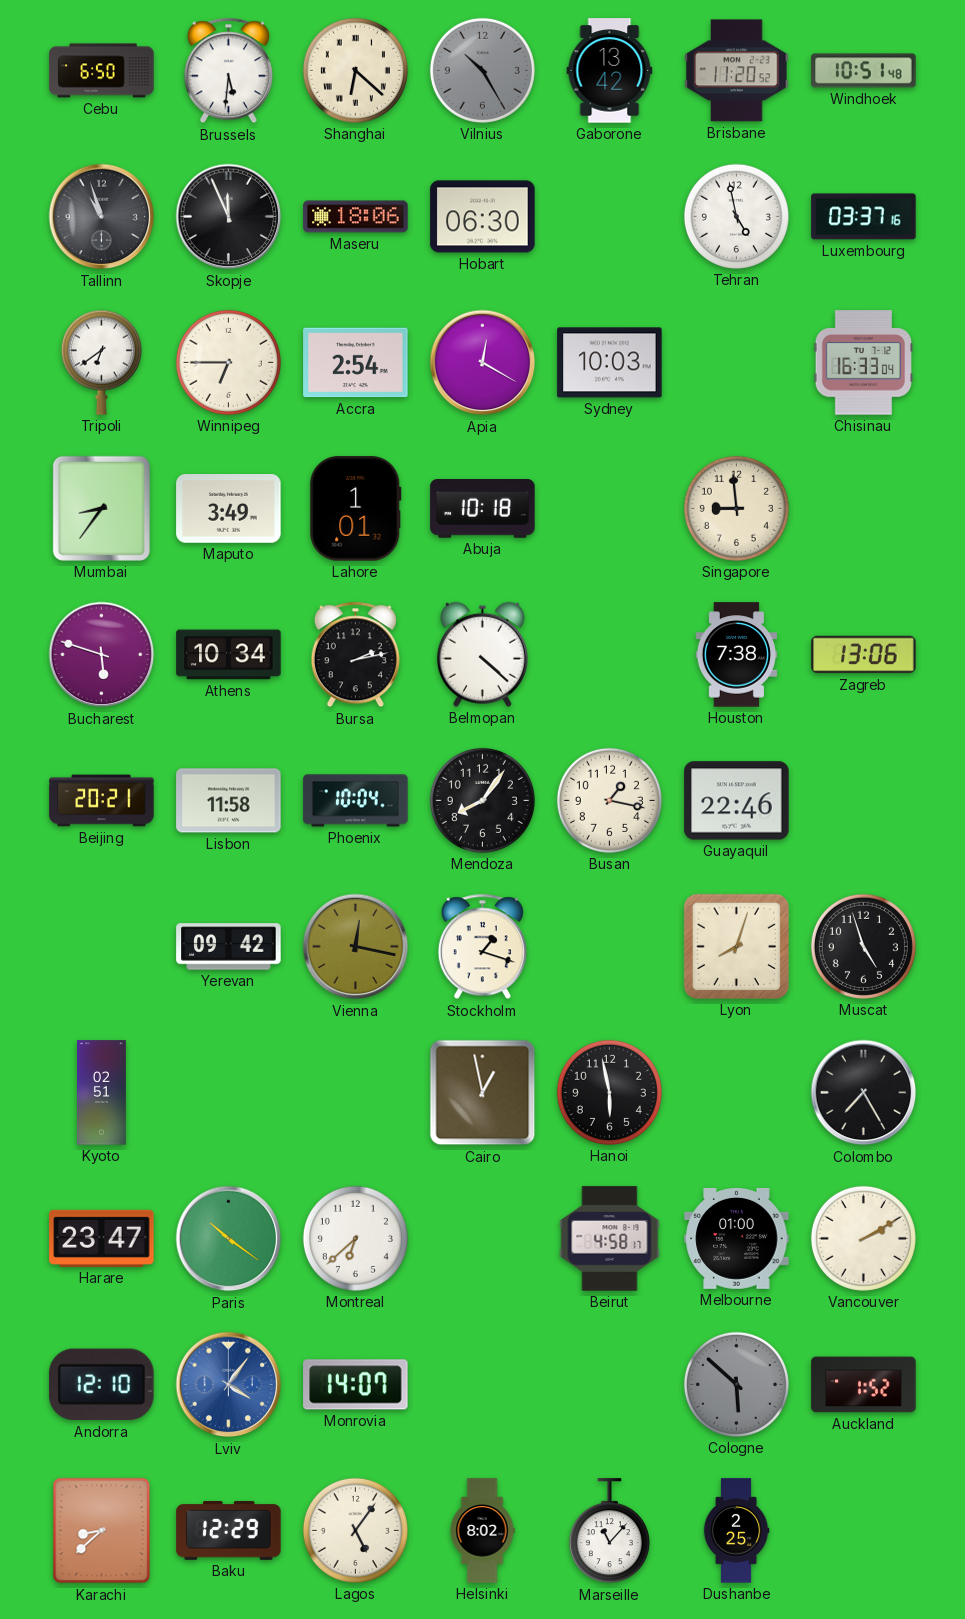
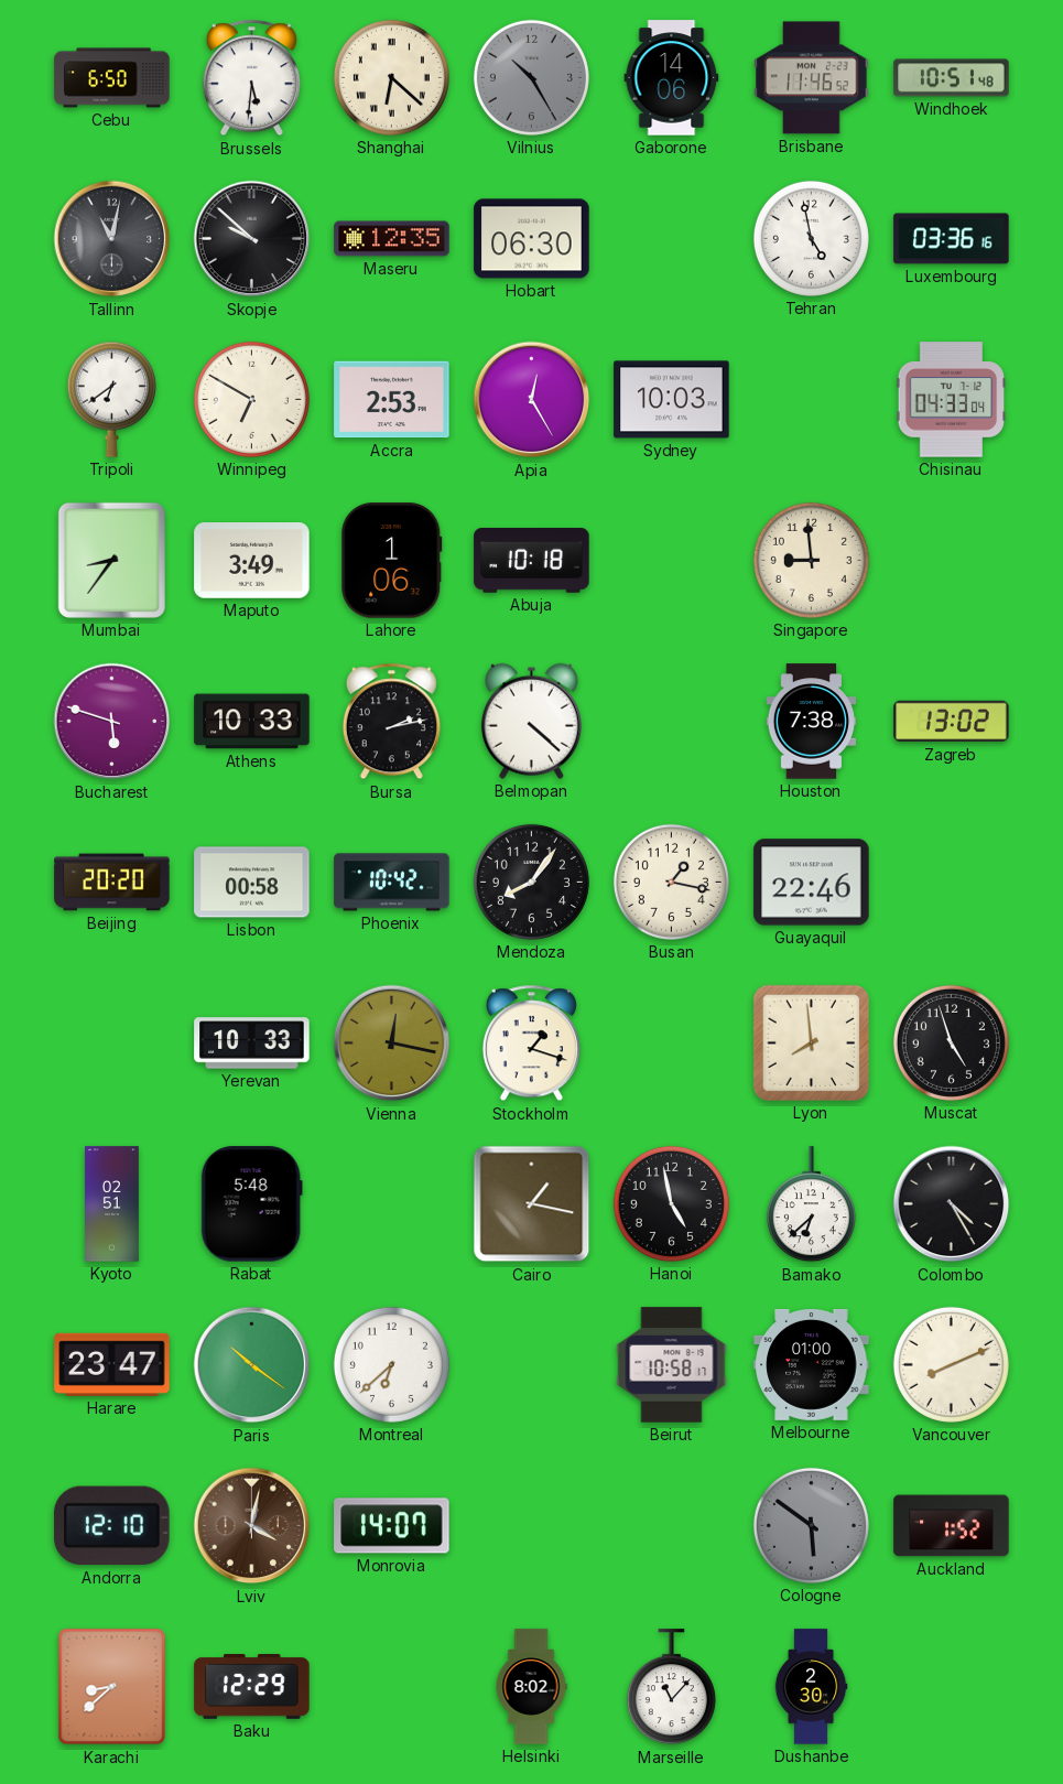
Gaborone: 13:42 -> 14:06
Brisbane: 11:20 -> 11:46
Tallinn: 10:57 -> 11:02
Skopje: 11:56 -> 9:52
Maseru: 18:06 -> 12:35
Luxembourg: 03:37 -> 03:36
Winnipeg: 6:45 -> 6:50
Accra: 2:54 -> 2:53
Apia: 12:20 -> 12:25
Chisinau: 16:33 -> 04:33
Lahore: 1:01 -> 1:06
Athens: 10:34 -> 10:33
Zagreb: 13:06 -> 13:02
Beijing: 20:21 -> 20:20
Lisbon: 11:58 -> 00:58
Phoenix: 10:04 -> 10:42
Yerevan: 09:42 -> 10:33
Lyon: 8:03 -> 7:59
Rabat: none -> 5:48
Cairo: 12:58 -> 1:17
Hanoi: 5:58 -> 4:58
Bamako: none -> 6:38
Colombo: 7:25 -> 4:25
Beirut: 4:58 -> 10:58
Vancouver: 2:10 -> 8:11
Lviv: 4:06 -> 4:02
Lviv dial: blue -> brown
Cologne: 5:52 -> 5:51
Lagos: 5:06 -> none
Dushanbe: 2:25 -> 2:30
